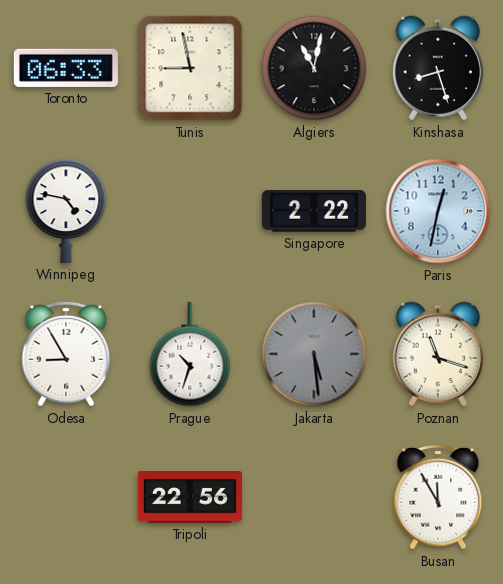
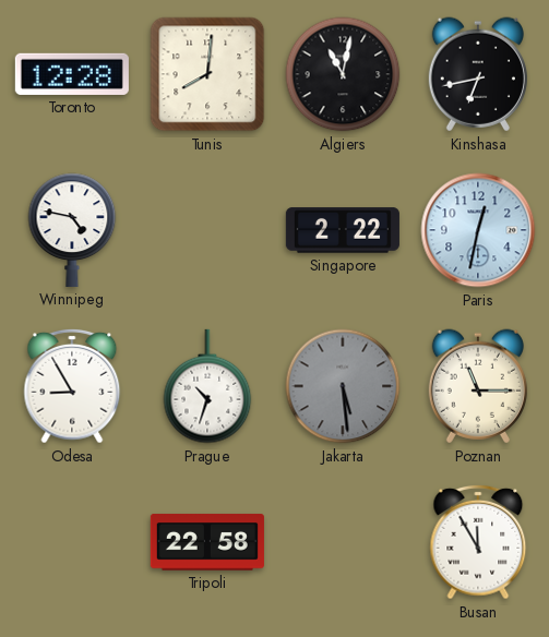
Toronto: 06:33 -> 12:28
Tunis: 8:58 -> 8:01
Kinshasa: 8:27 -> 6:43
Poznan: 11:18 -> 11:15
Tripoli: 22:56 -> 22:58
